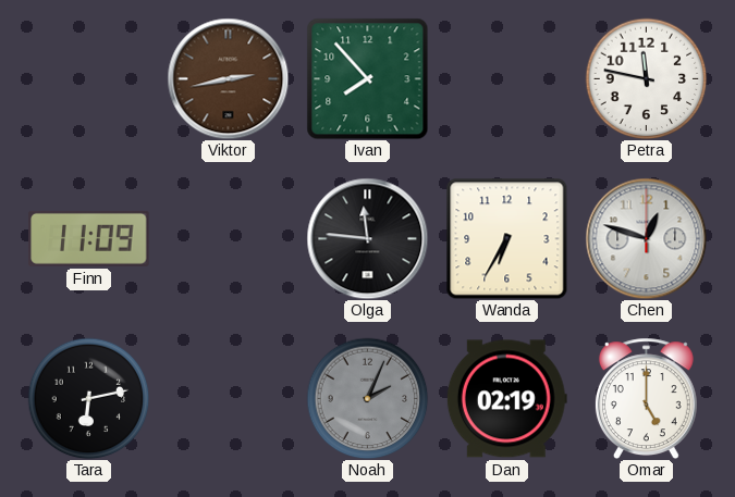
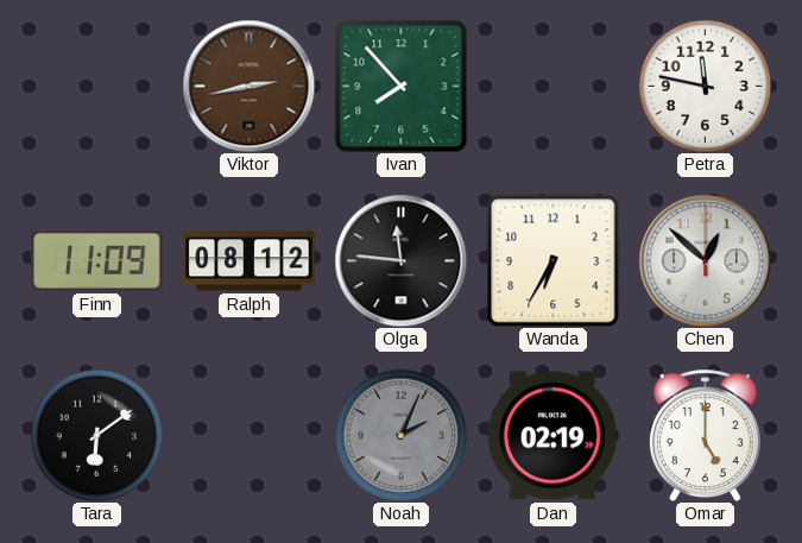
Ralph: none -> 08:12
Chen: 12:48 -> 12:52
Tara: 6:13 -> 6:09
